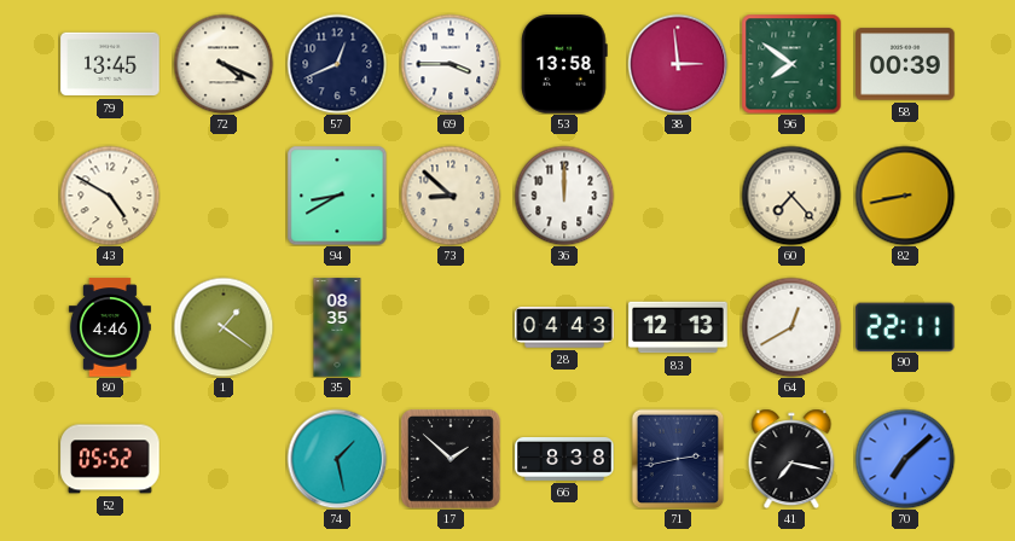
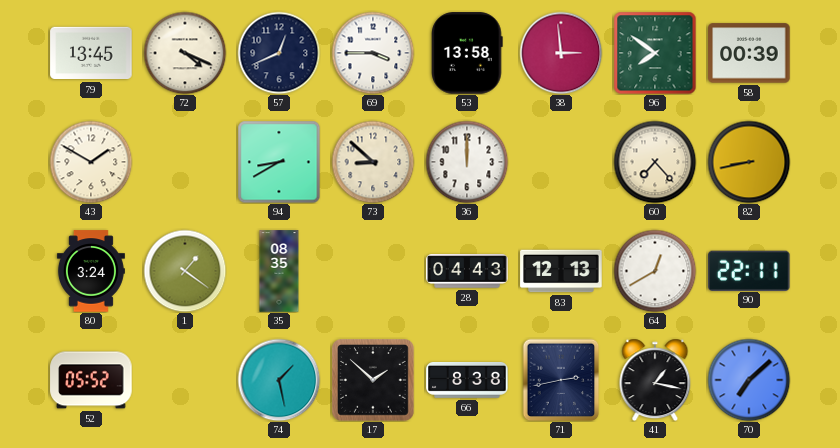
43: 4:50 -> 1:50
80: 4:46 -> 3:24
41: 7:17 -> 1:17
